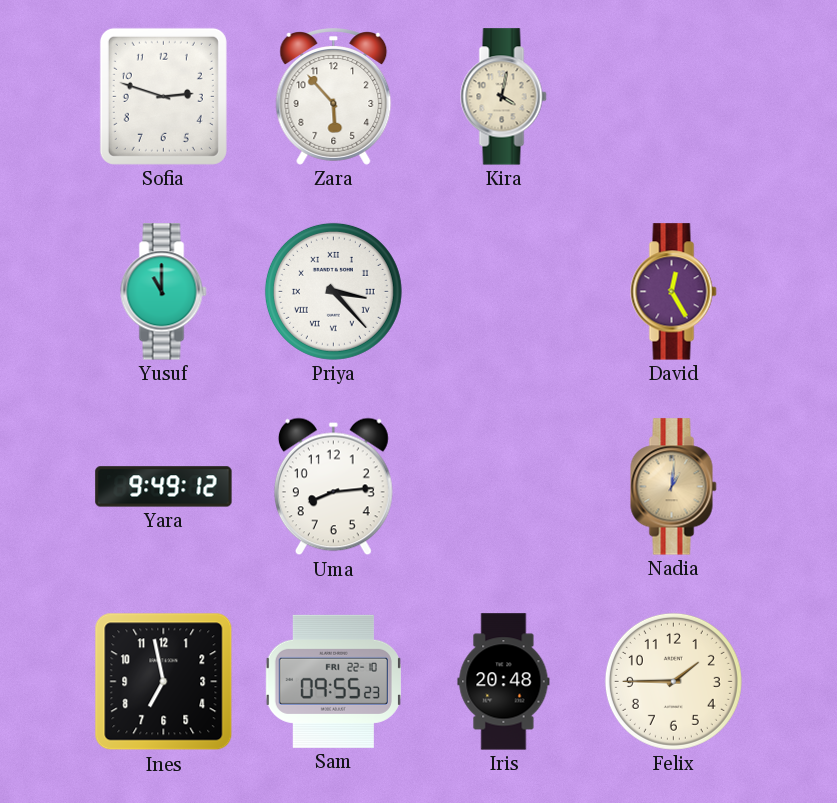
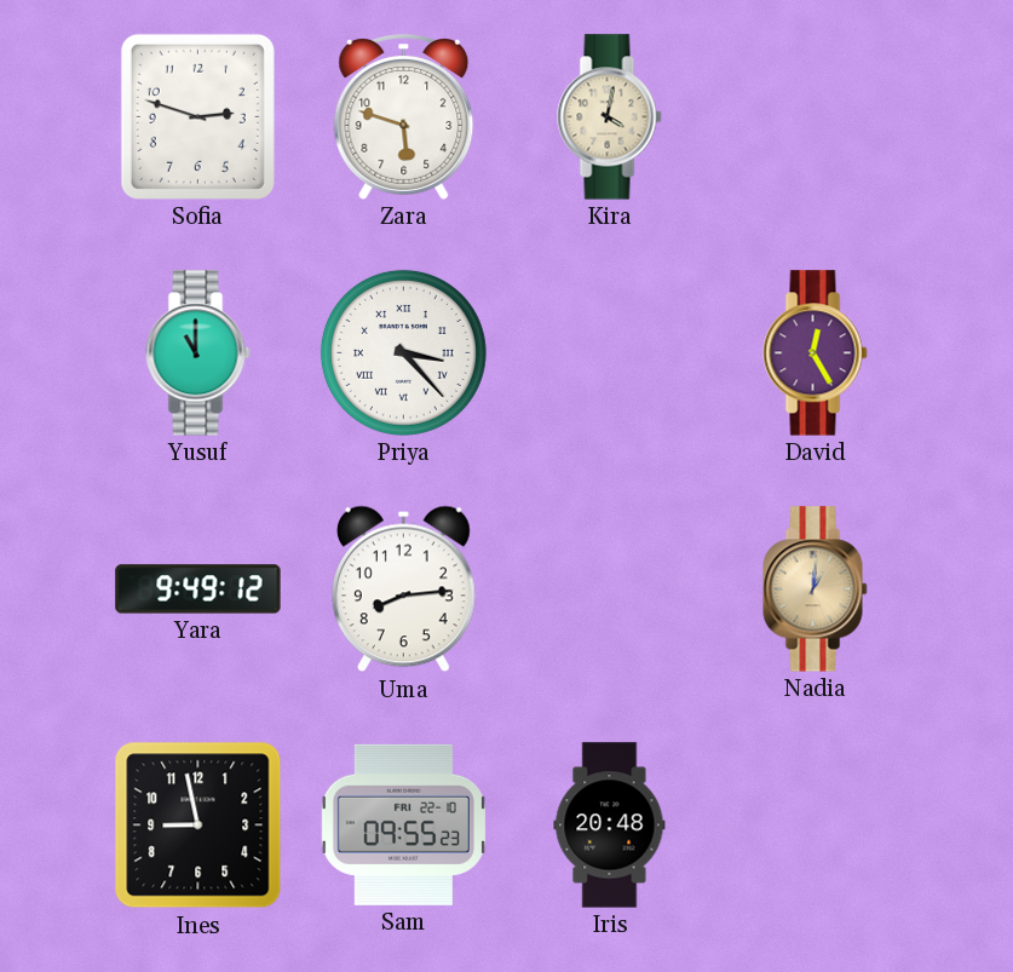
Zara: 5:53 -> 5:48
Ines: 6:58 -> 8:58
Felix: 1:45 -> none
